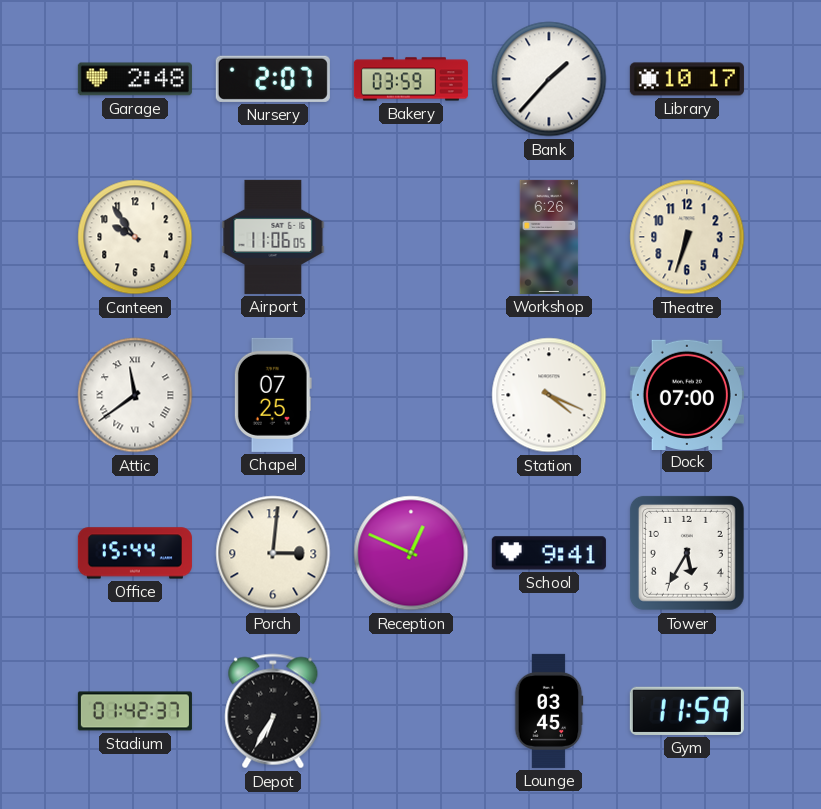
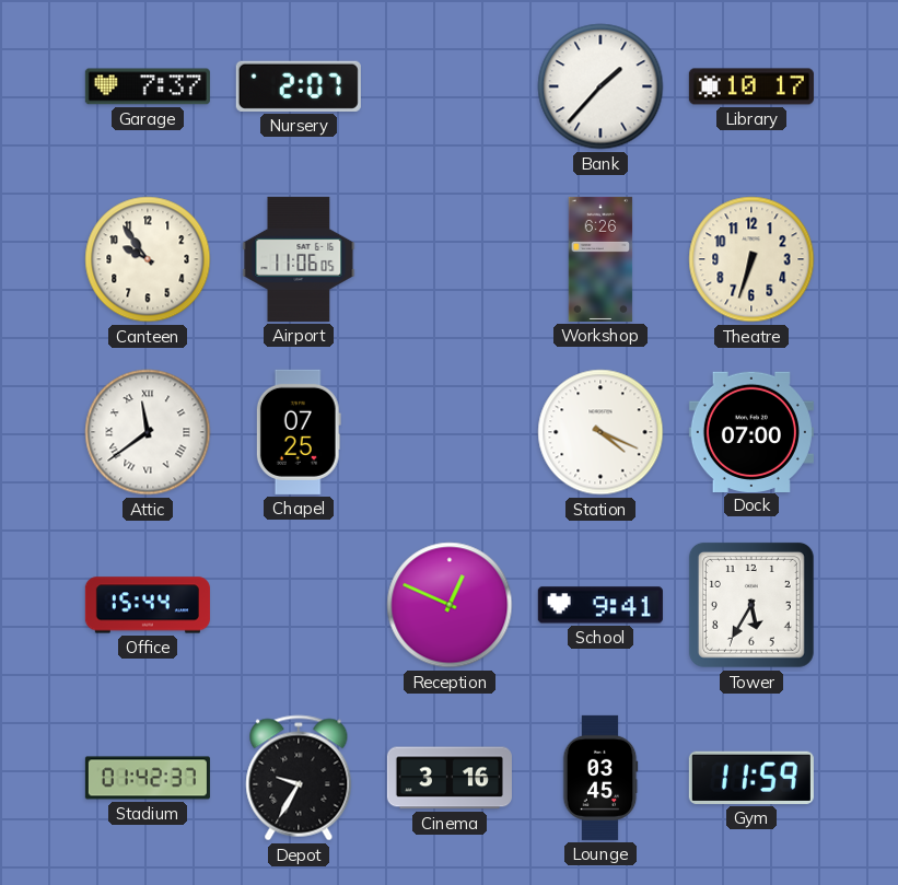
Garage: 2:48 -> 7:37
Bakery: 03:59 -> none
Porch: 3:01 -> none
Depot: 6:35 -> 9:35
Cinema: none -> 3:16
